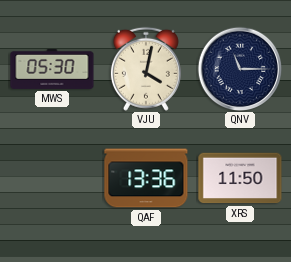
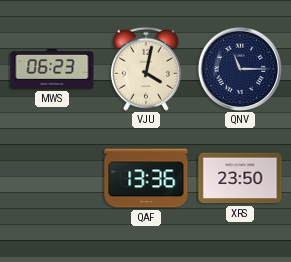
MWS: 05:30 -> 06:23
XRS: 11:50 -> 23:50
